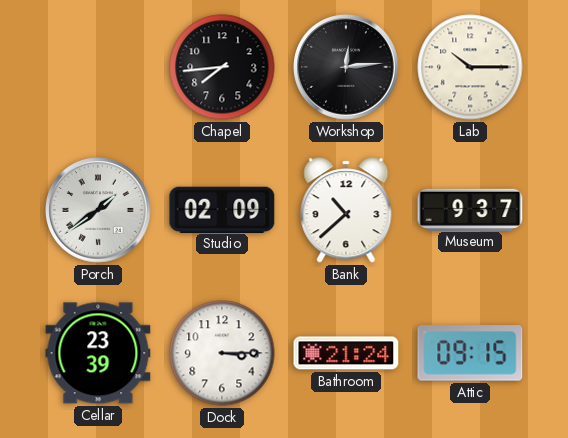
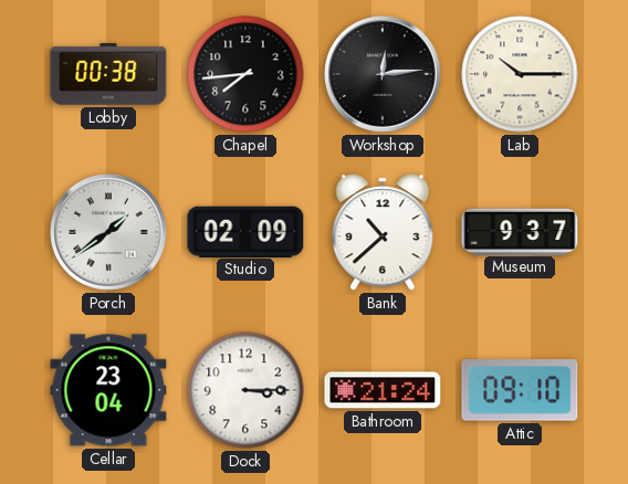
Lobby: none -> 00:38
Cellar: 23:39 -> 23:04
Attic: 09:15 -> 09:10
